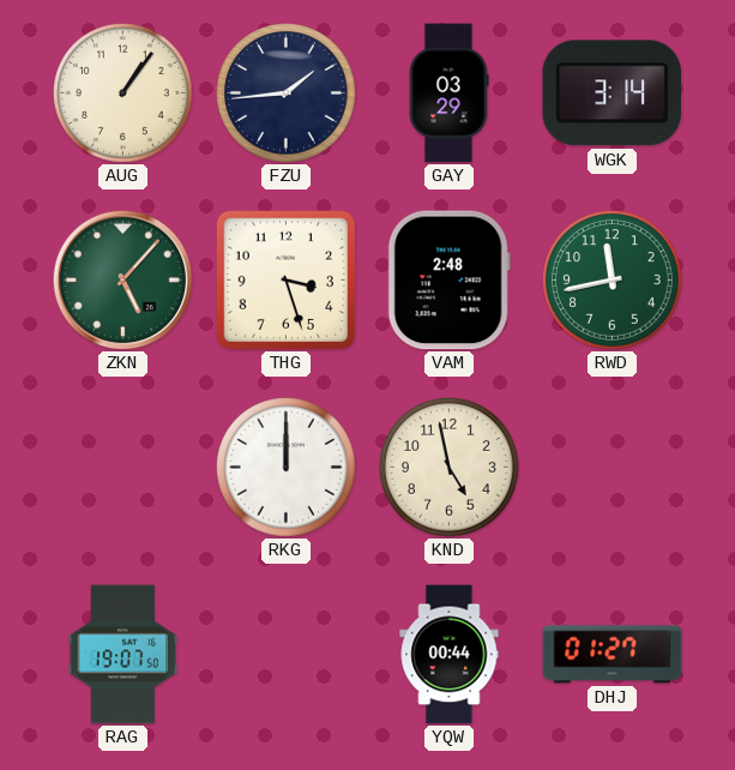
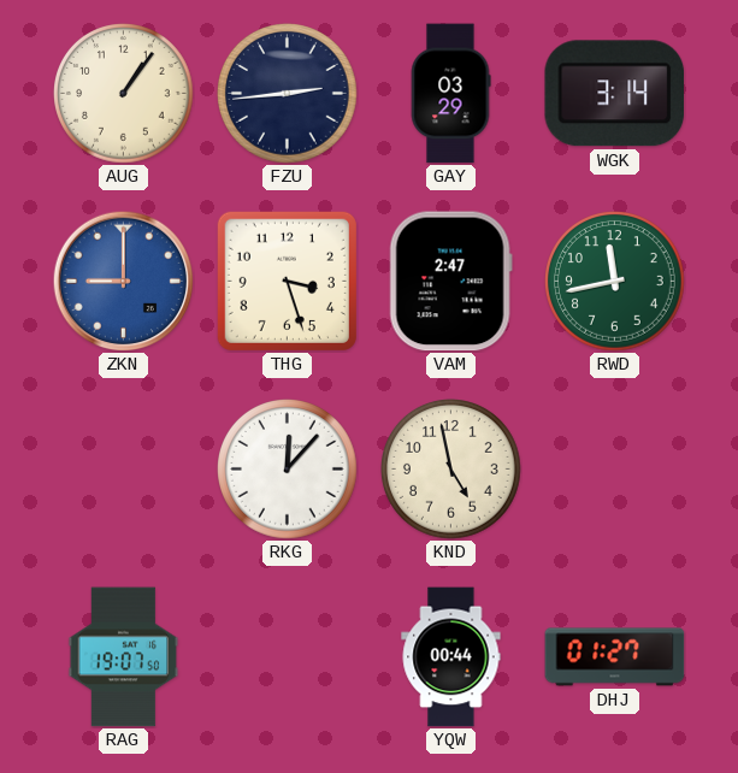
FZU: 1:44 -> 2:44
ZKN: 5:07 -> 9:00
ZKN dial: green -> blue
VAM: 2:48 -> 2:47
RKG: 12:00 -> 12:07
